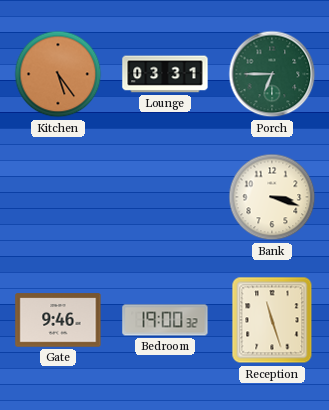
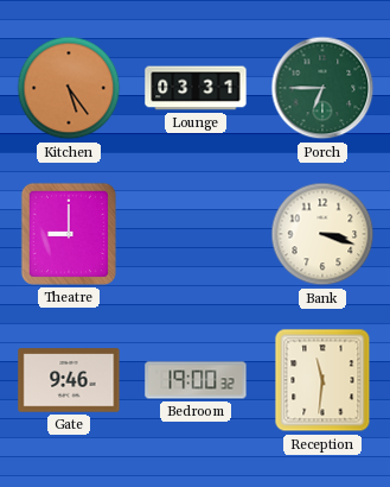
Theatre: none -> 9:00
Reception: 11:27 -> 11:31
